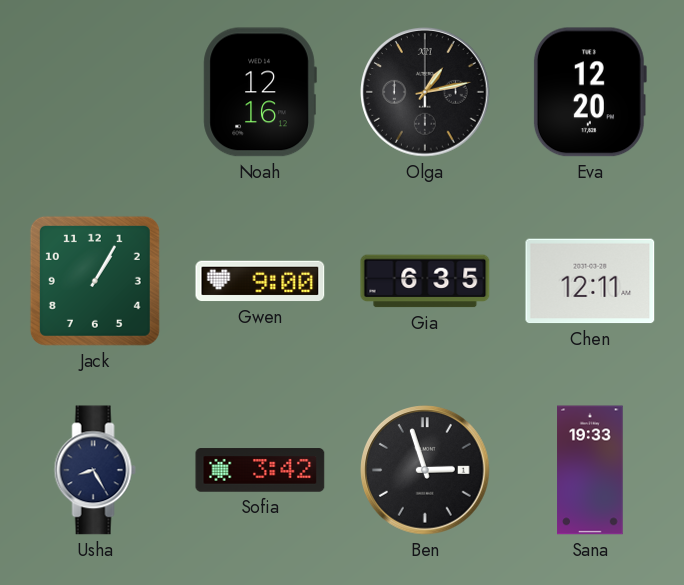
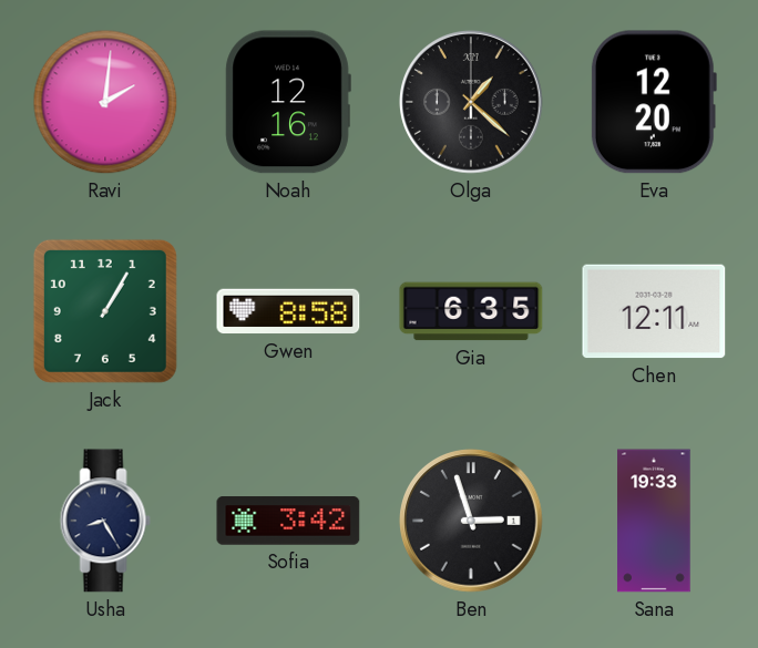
Ravi: none -> 2:01
Olga: 1:13 -> 1:22
Gwen: 9:00 -> 8:58
